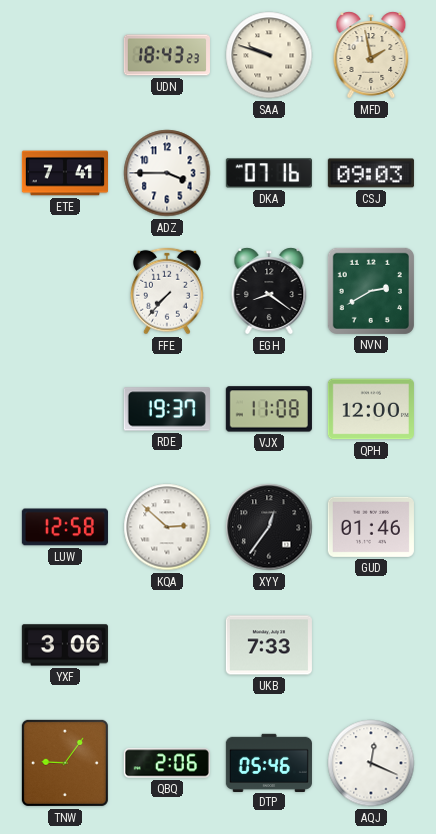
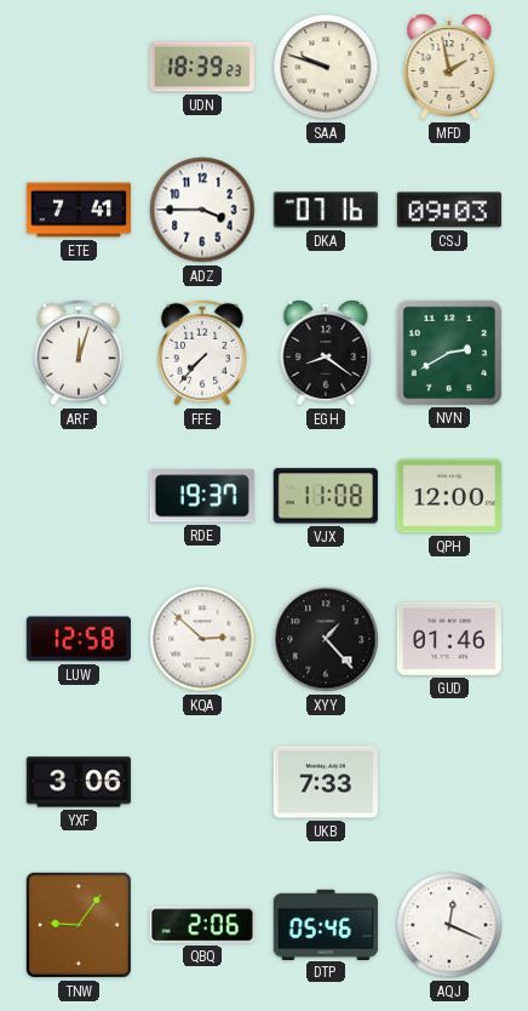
UDN: 18:43 -> 18:39
ARF: none -> 12:03
XYY: 12:36 -> 1:23
